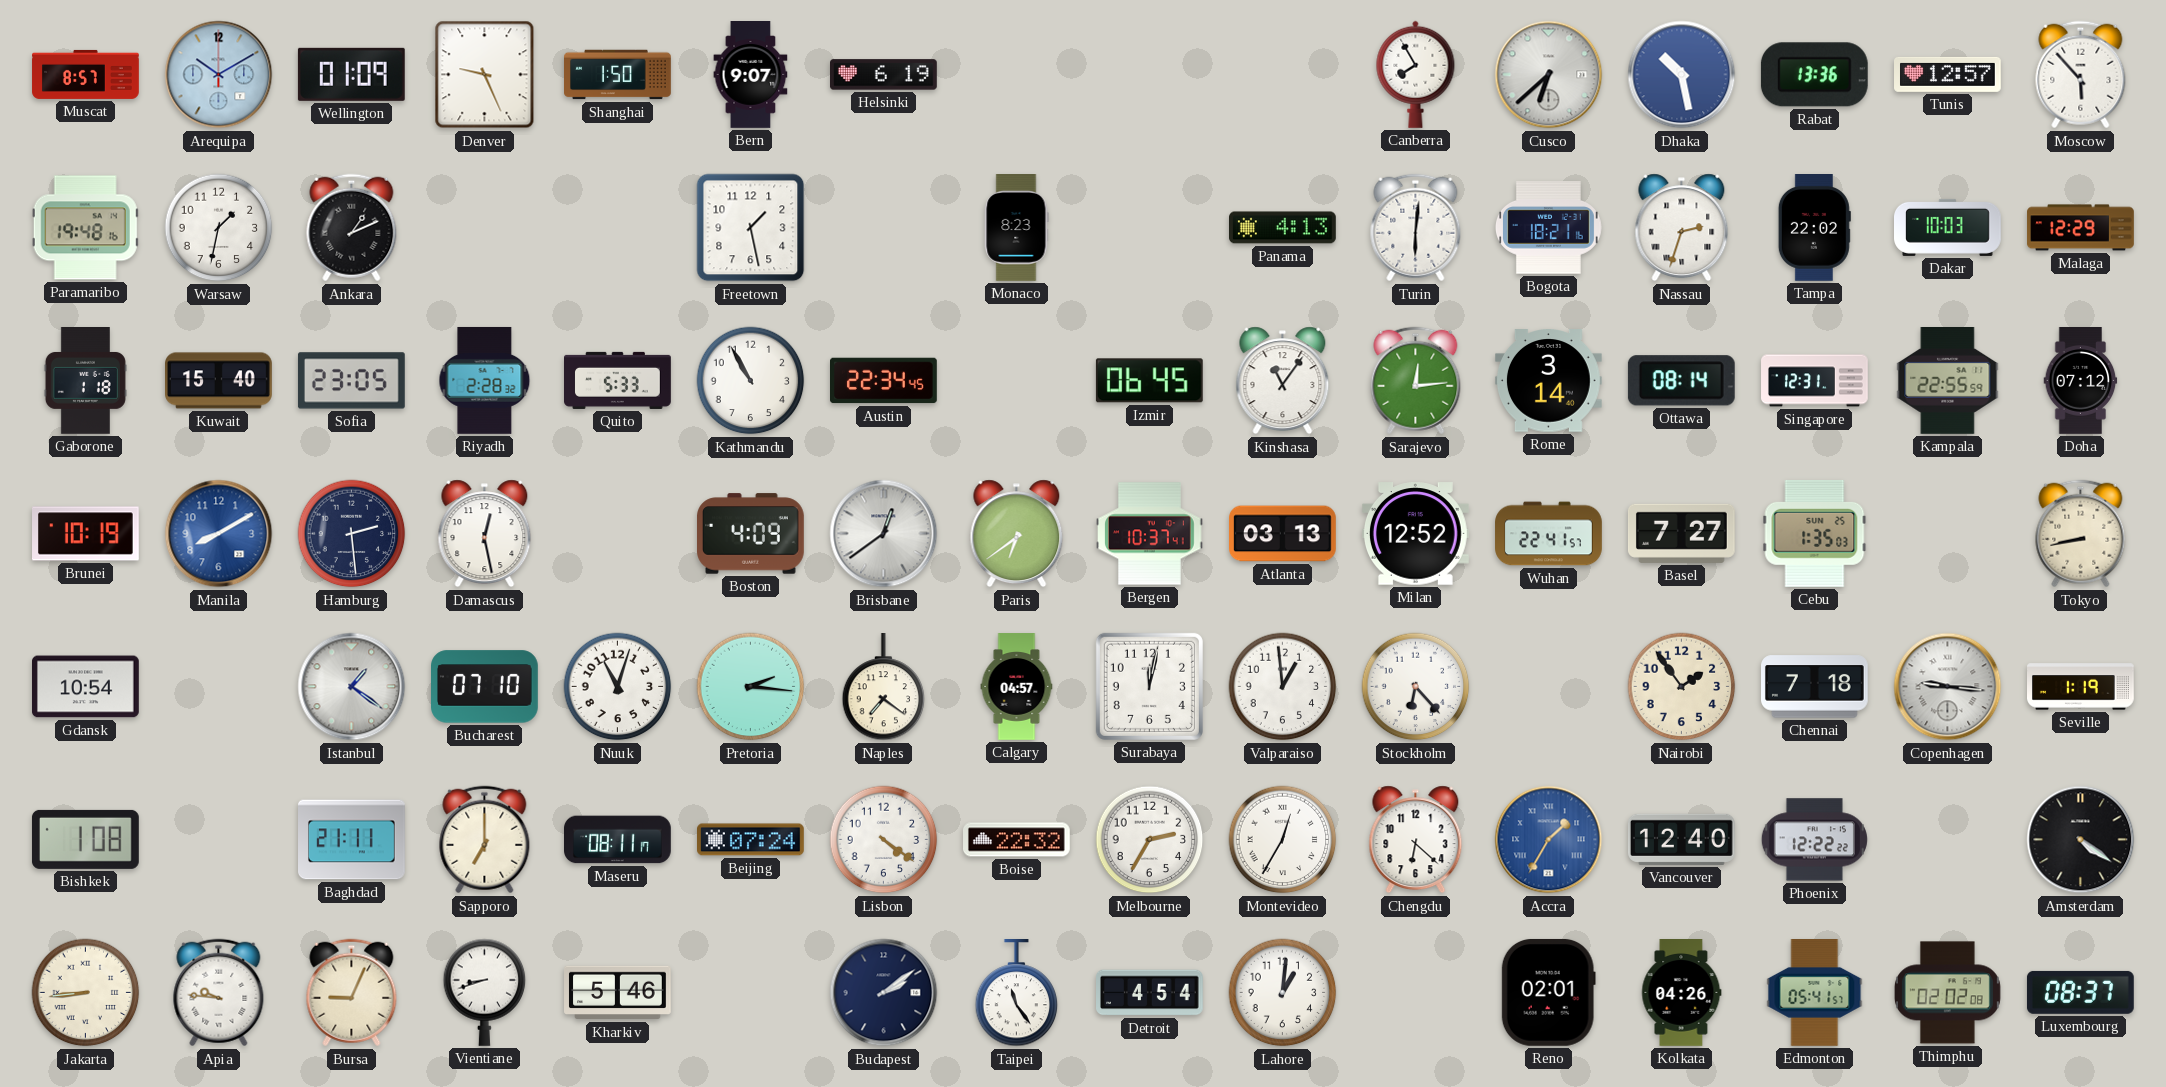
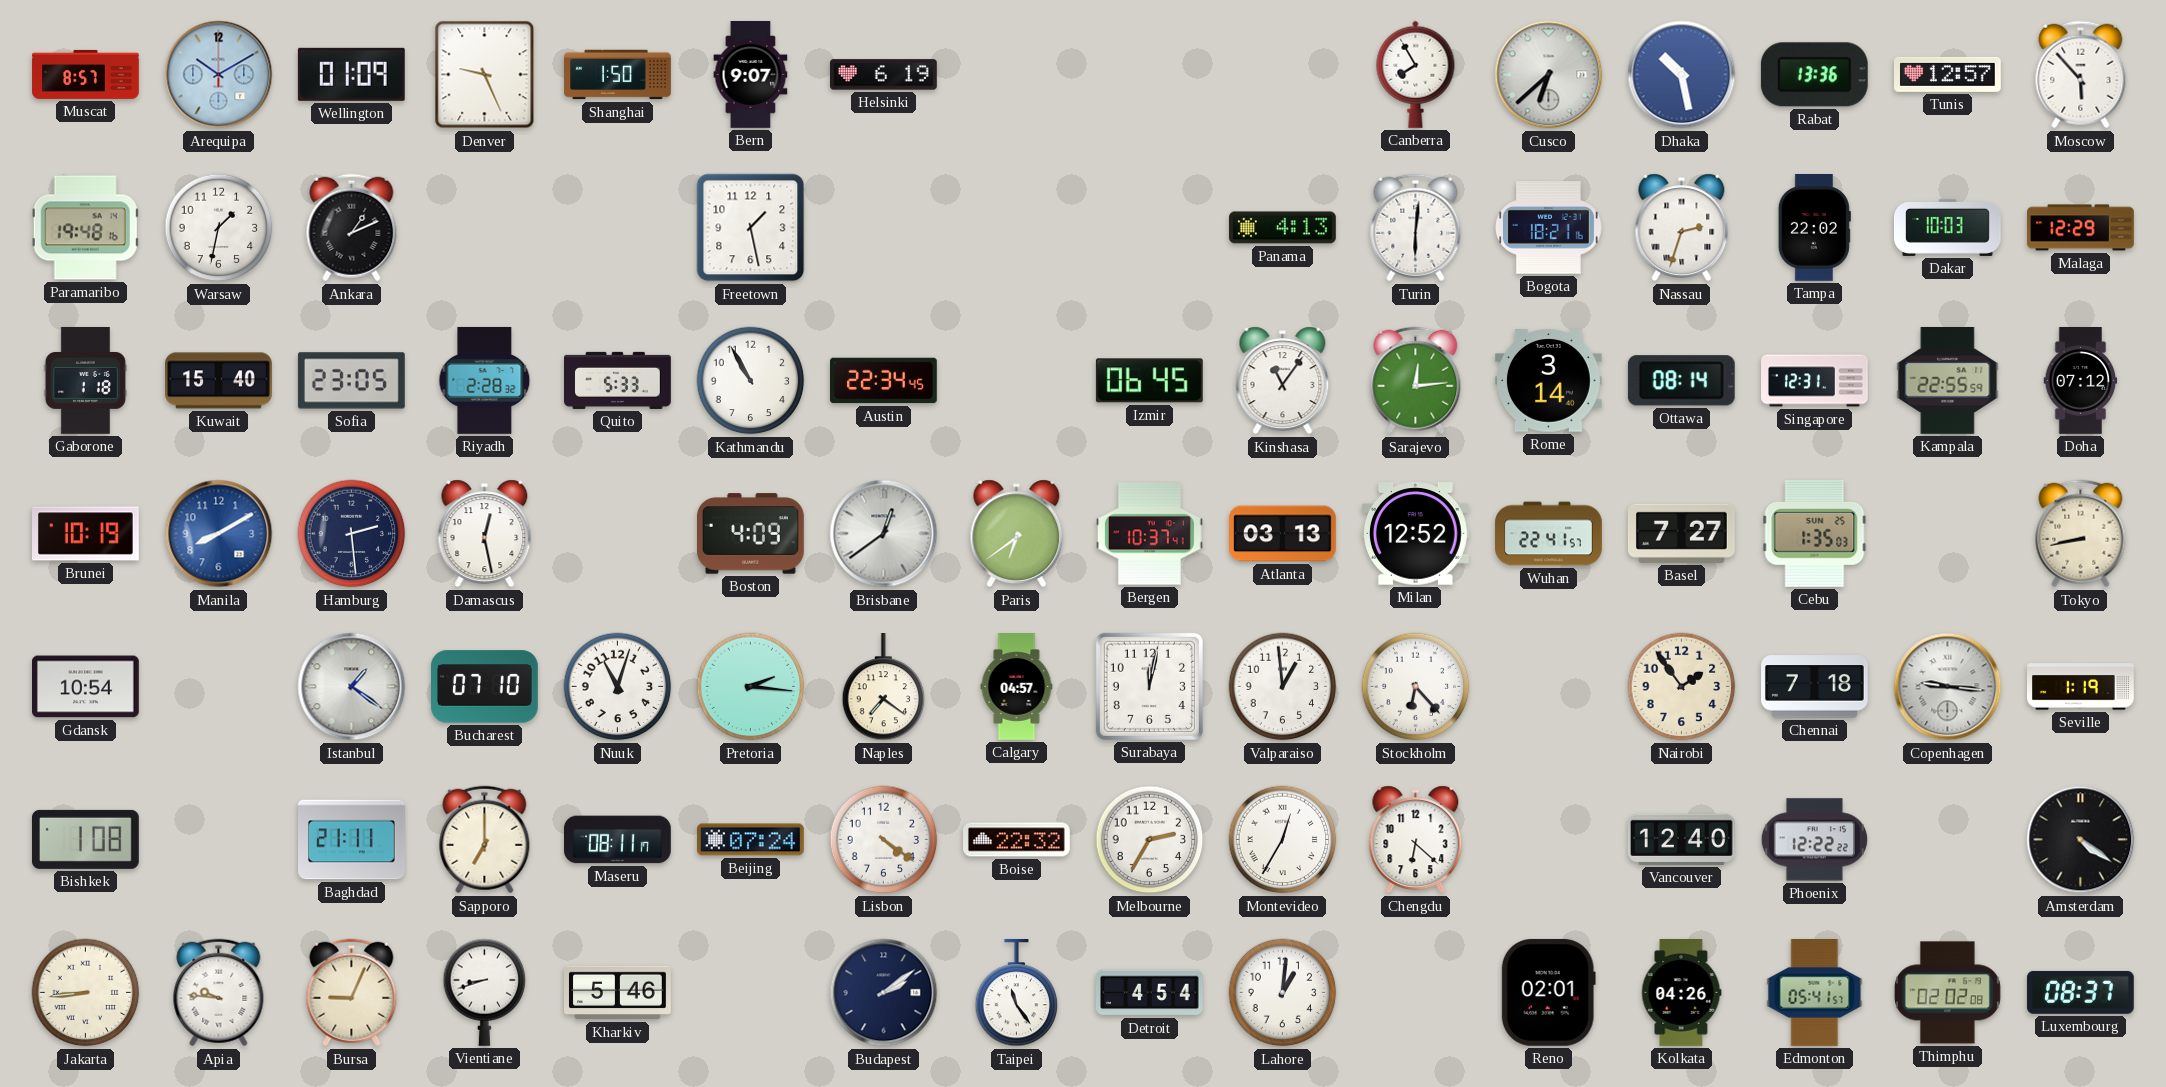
Monaco: 8:23 -> none
Accra: 1:35 -> none
